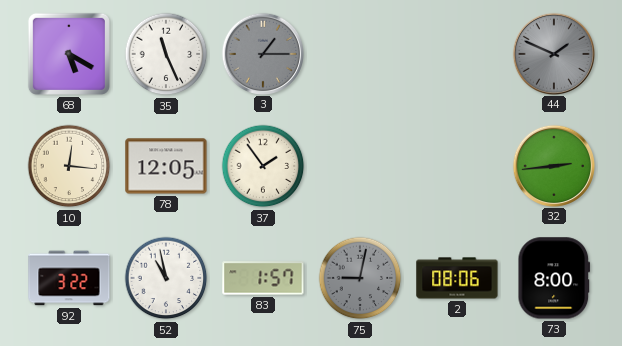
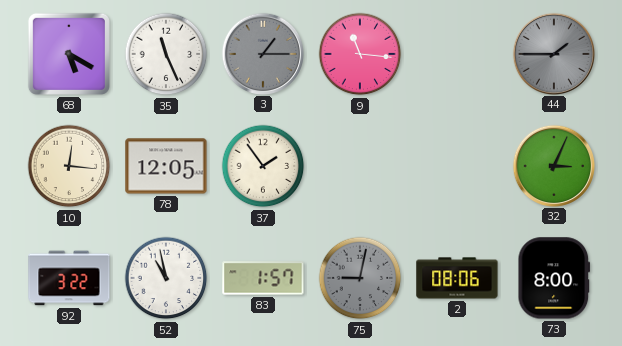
9: none -> 11:16
44: 1:49 -> 1:45
32: 2:44 -> 3:04
